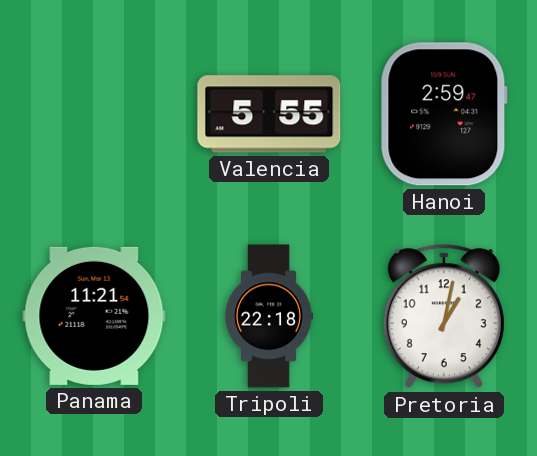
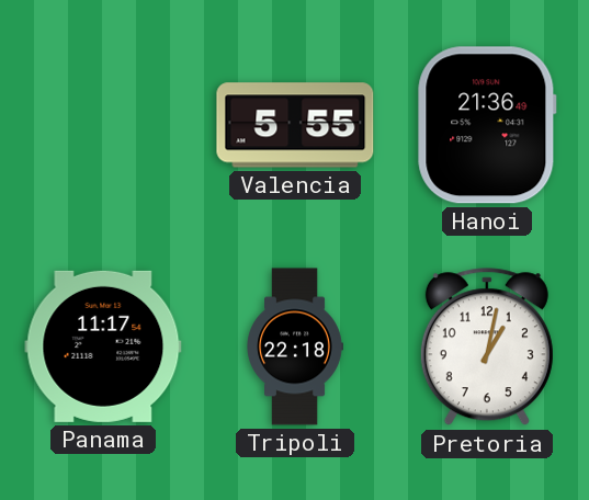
Hanoi: 2:59 -> 21:36
Panama: 11:21 -> 11:17
